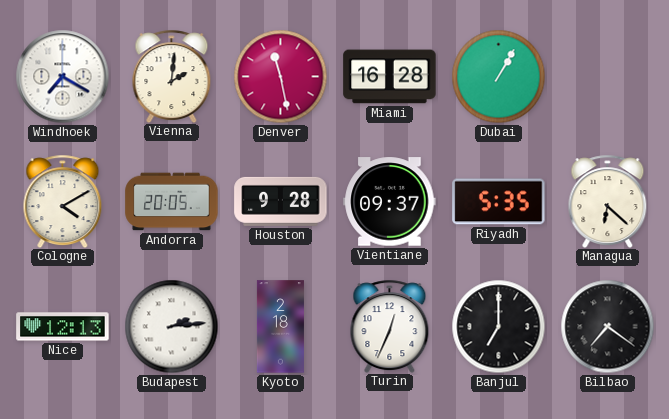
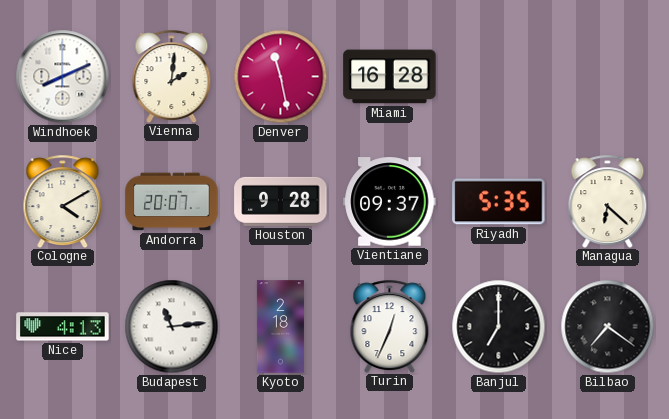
Windhoek: 7:20 -> 8:11
Dubai: 1:05 -> none
Andorra: 20:05 -> 20:07
Nice: 12:13 -> 4:13
Budapest: 2:14 -> 11:14
